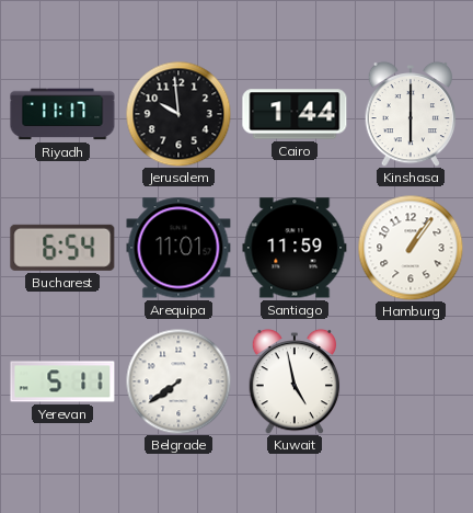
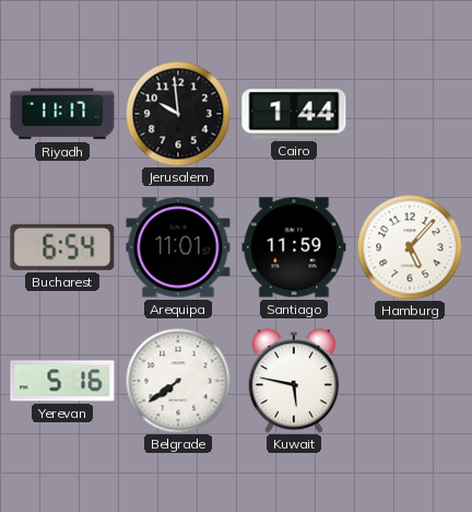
Kinshasa: 6:00 -> none
Hamburg: 1:06 -> 5:07
Yerevan: 5:11 -> 5:16
Kuwait: 4:58 -> 5:47
